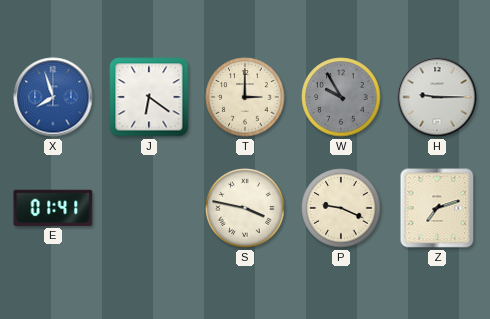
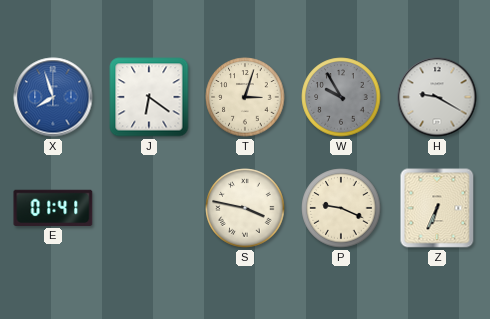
T: 3:00 -> 3:03
H: 9:15 -> 9:20
Z: 7:12 -> 6:34
